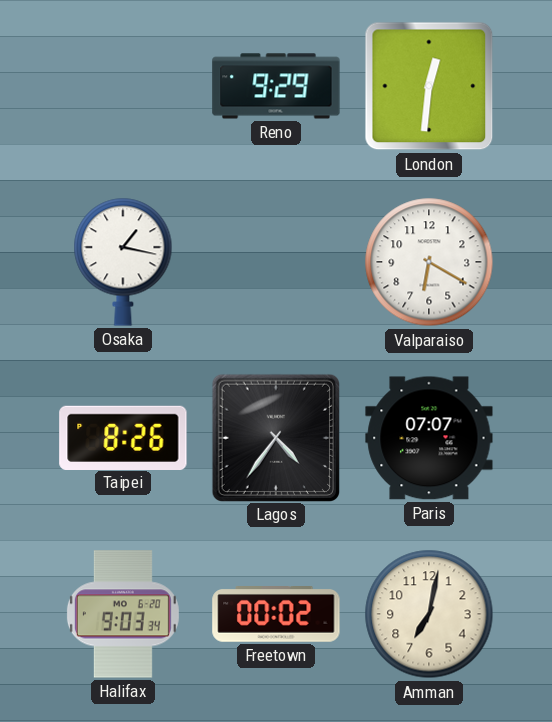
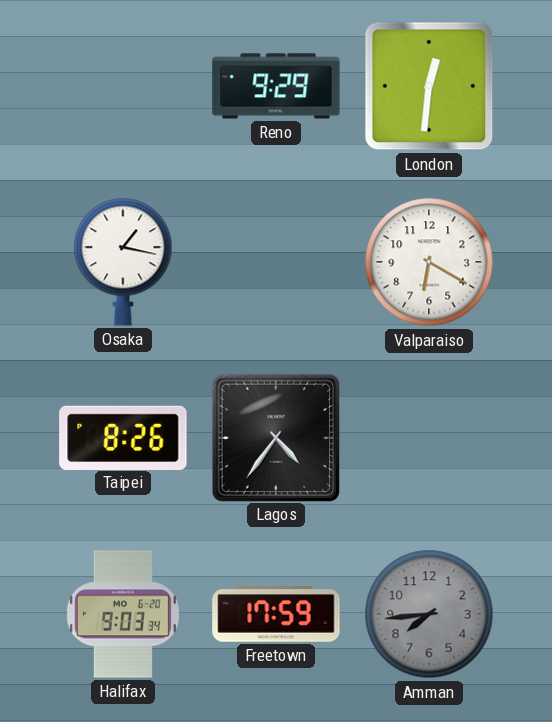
Paris: 07:07 -> none
Freetown: 00:02 -> 17:59
Amman: 7:02 -> 7:44
Amman dial: cream -> grey
